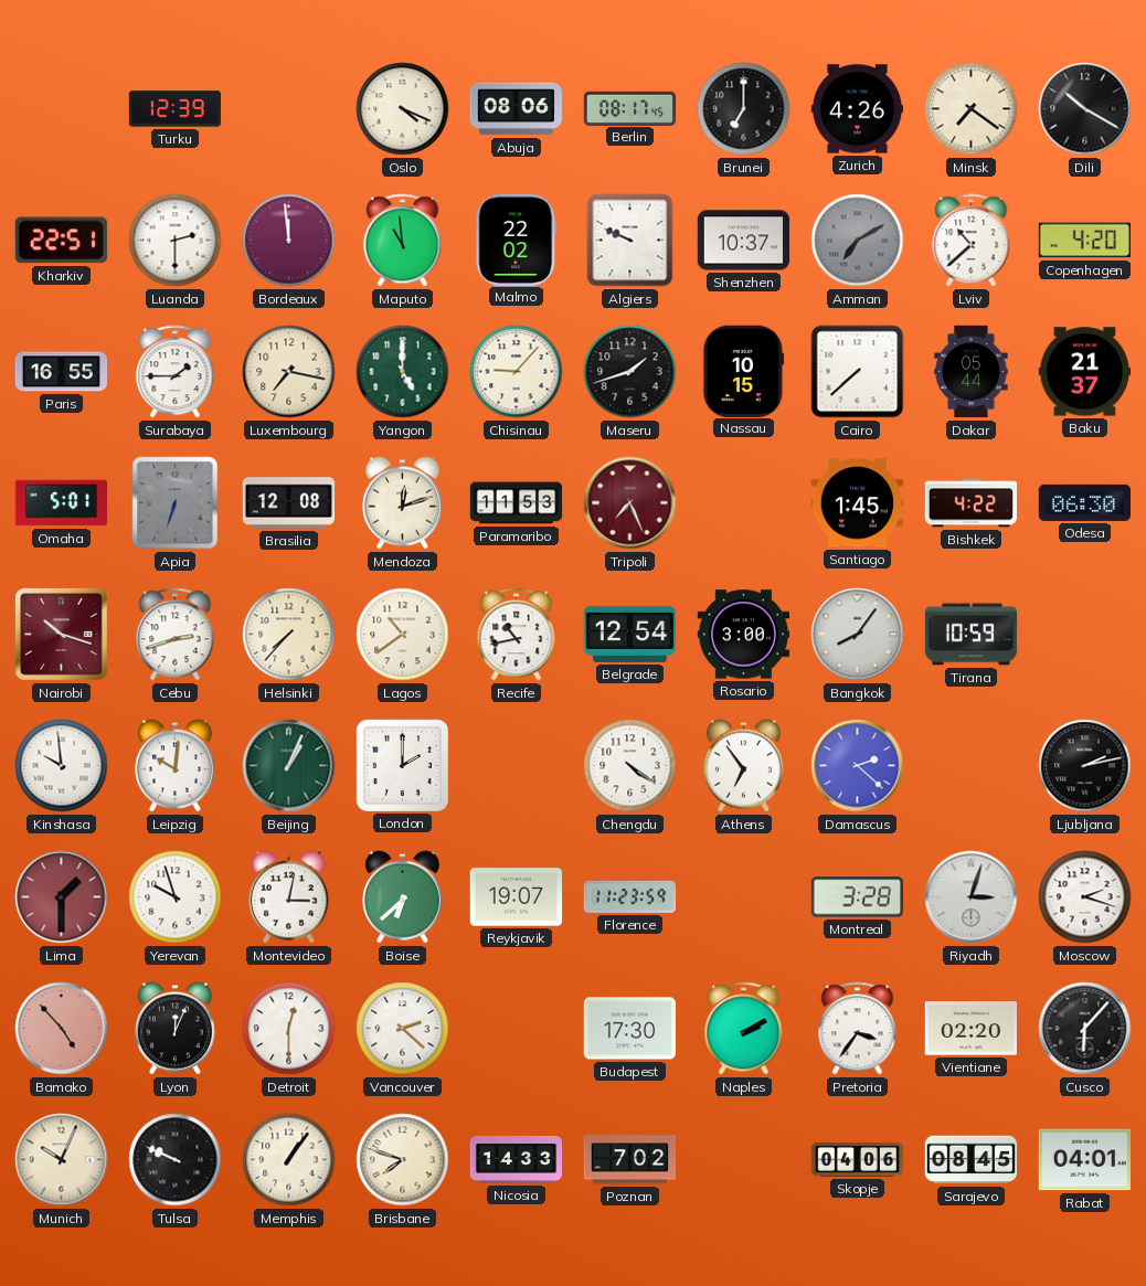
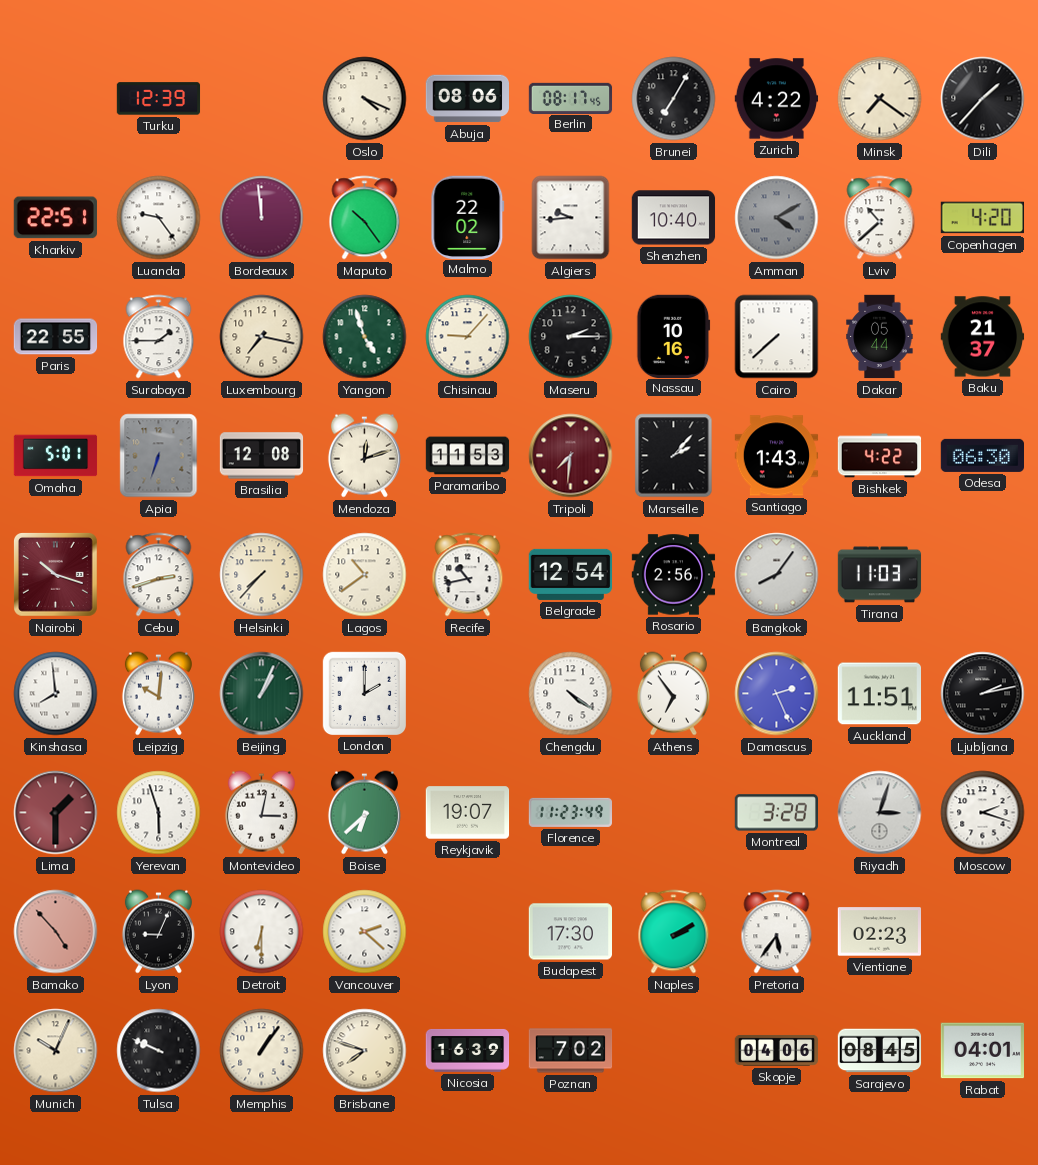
Brunei: 7:00 -> 7:05
Zurich: 4:26 -> 4:22
Dili: 10:20 -> 1:37
Luanda: 2:30 -> 9:24
Maputo: 10:59 -> 10:24
Algiers: 9:49 -> 9:44
Shenzhen: 10:37 -> 10:40
Amman: 7:10 -> 4:10
Paris: 16:55 -> 22:55
Yangon: 5:00 -> 4:57
Maseru: 1:42 -> 2:15
Nassau: 10:15 -> 10:16
Tripoli: 7:26 -> 7:31
Marseille: none -> 2:07
Santiago: 1:45 -> 1:43
Rosario: 3:00 -> 2:56
Tirana: 10:59 -> 11:03
Kinshasa: 9:59 -> 7:59
Damascus: 2:22 -> 2:26
Auckland: none -> 11:51
Yerevan: 9:57 -> 5:57
Florence: 11:23:59 -> 11:23:49
Lyon: 12:04 -> 9:04
Detroit: 12:30 -> 6:30
Pretoria: 3:36 -> 5:36
Vientiane: 02:20 -> 02:23
Cusco: 6:07 -> none
Nicosia: 14:33 -> 16:39
